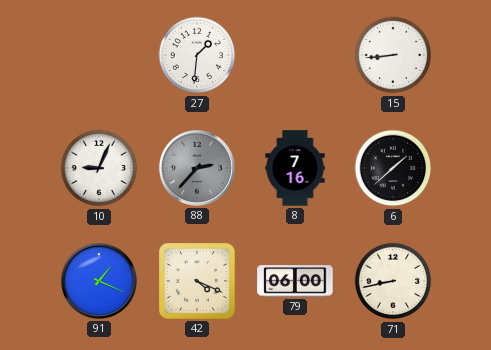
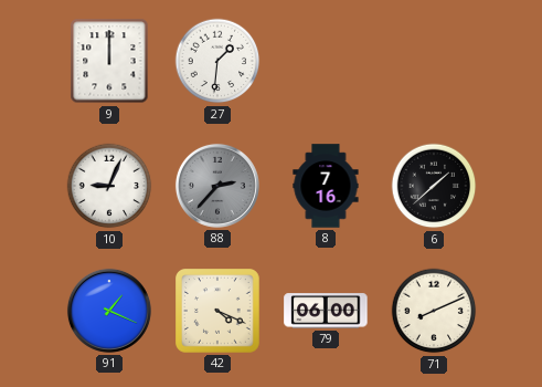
9: none -> 12:00
15: 8:44 -> none
71: 8:43 -> 8:11
